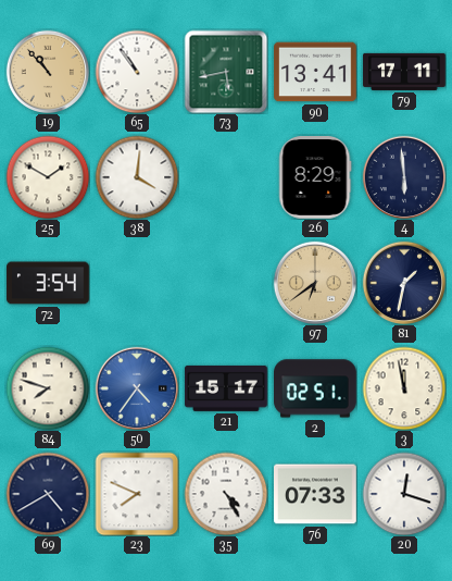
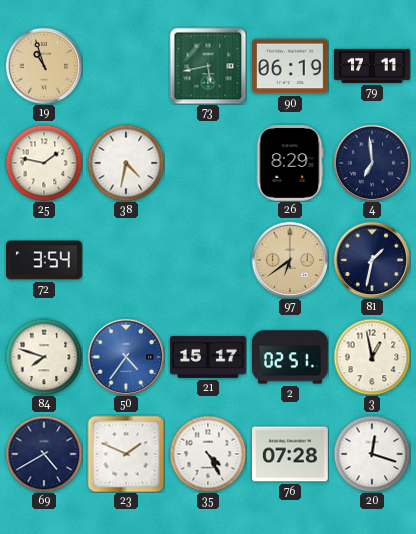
19: 10:53 -> 10:57
65: 10:54 -> none
90: 13:41 -> 06:19
25: 1:50 -> 1:47
38: 4:01 -> 4:32
4: 5:59 -> 6:59
3: 11:58 -> 12:58
23: 7:49 -> 1:49
76: 07:33 -> 07:28
